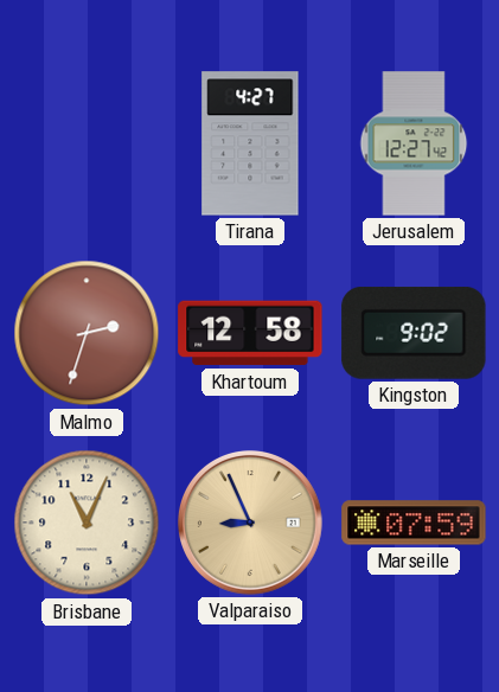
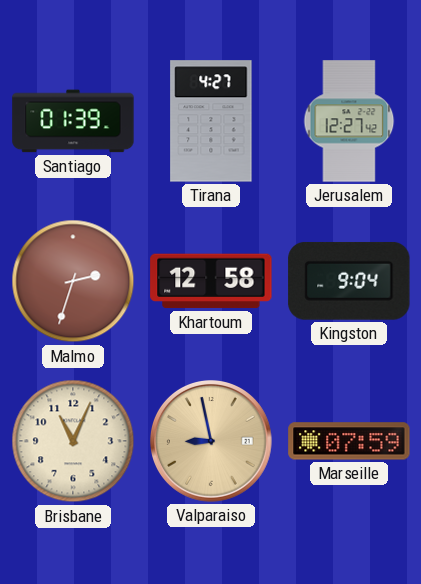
Santiago: none -> 01:39
Kingston: 9:02 -> 9:04
Valparaiso: 8:56 -> 8:58
